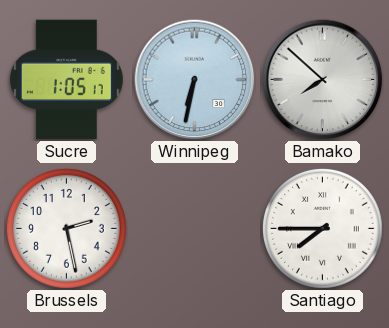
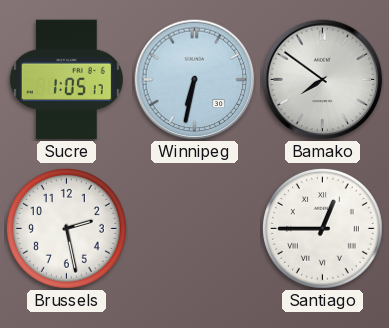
Bamako: 7:52 -> 7:51
Santiago: 7:45 -> 12:45
